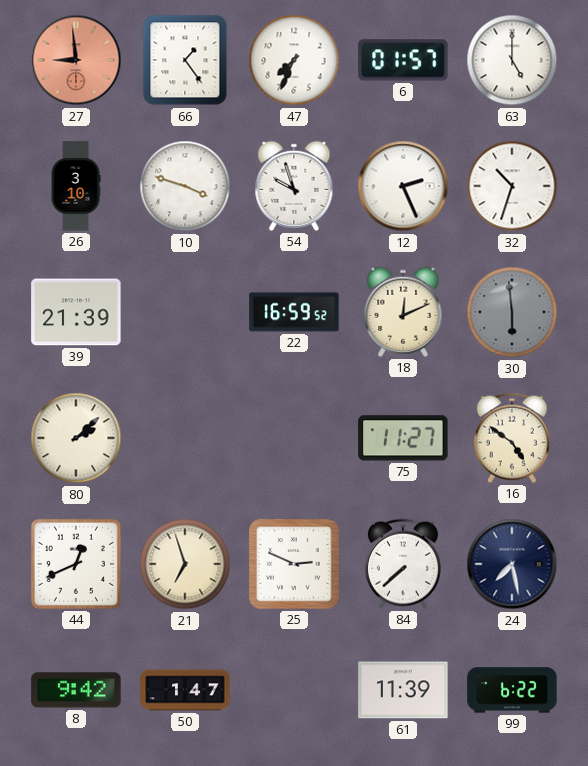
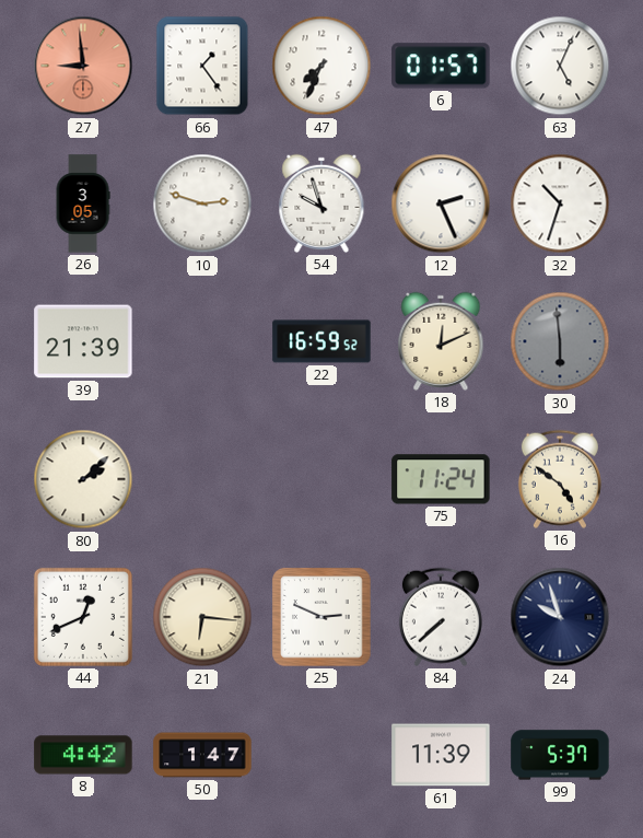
63: 5:00 -> 5:04
26: 3:10 -> 3:05
10: 3:48 -> 2:48
75: 11:27 -> 11:24
21: 6:57 -> 6:16
24: 7:28 -> 9:57
8: 9:42 -> 4:42
99: 6:22 -> 5:37
